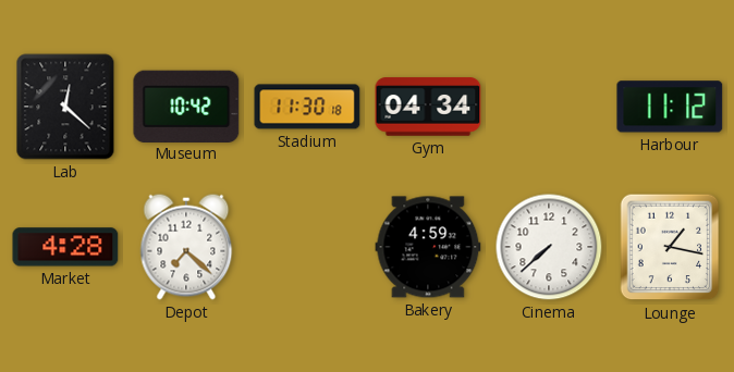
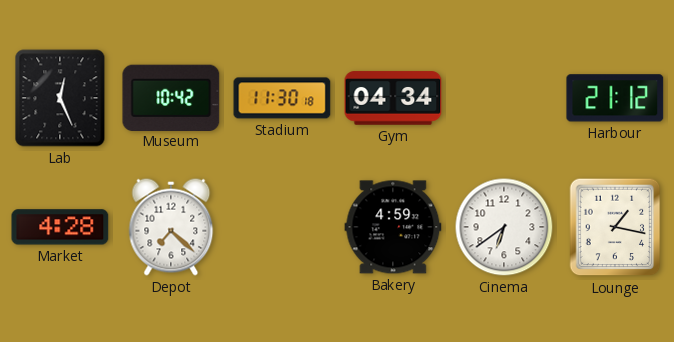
Lab: 12:22 -> 12:26
Harbour: 11:12 -> 21:12
Cinema: 7:38 -> 6:39
